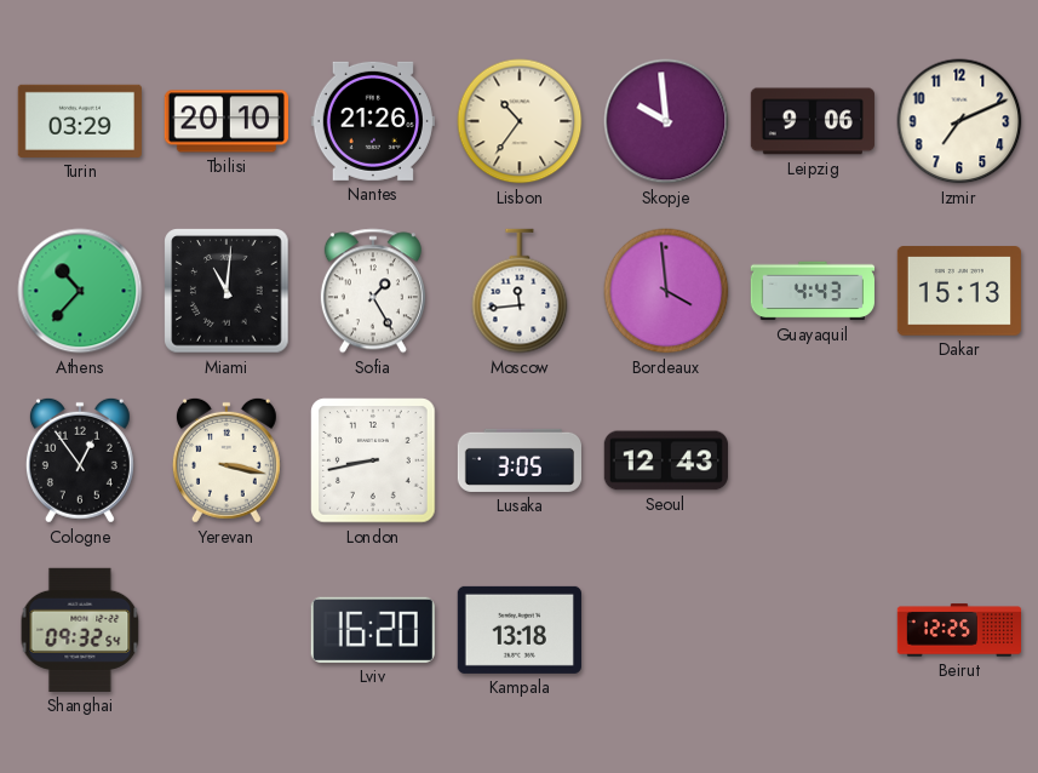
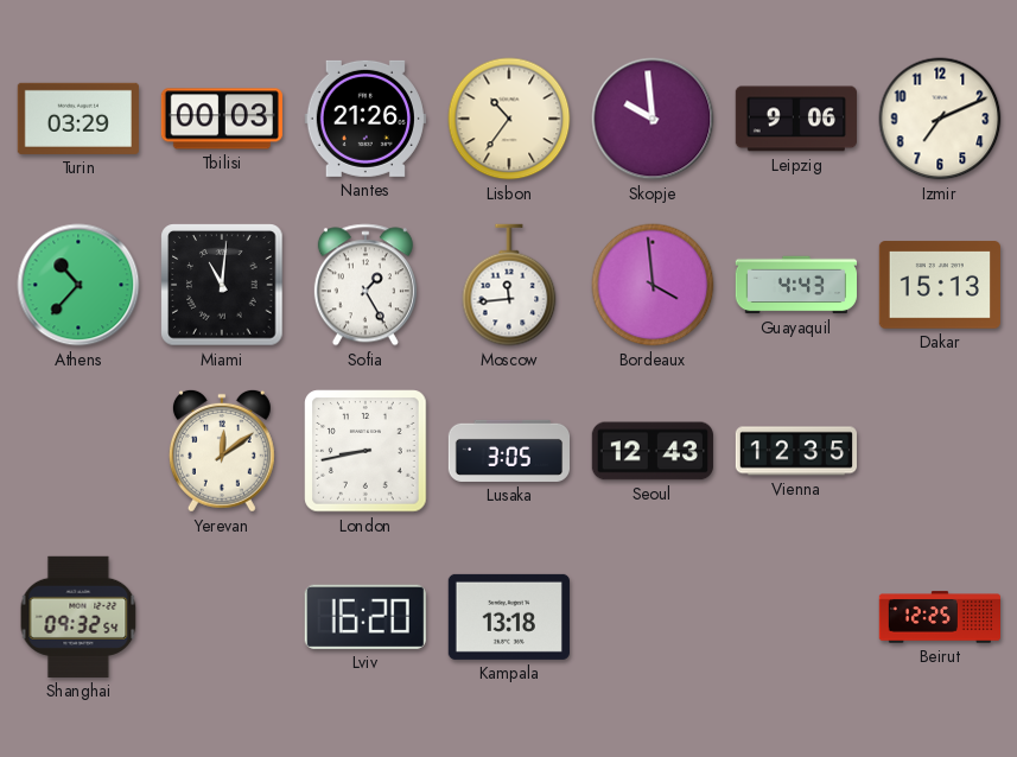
Tbilisi: 20:10 -> 00:03
Cologne: 12:54 -> none
Yerevan: 3:17 -> 12:09
Vienna: none -> 12:35
